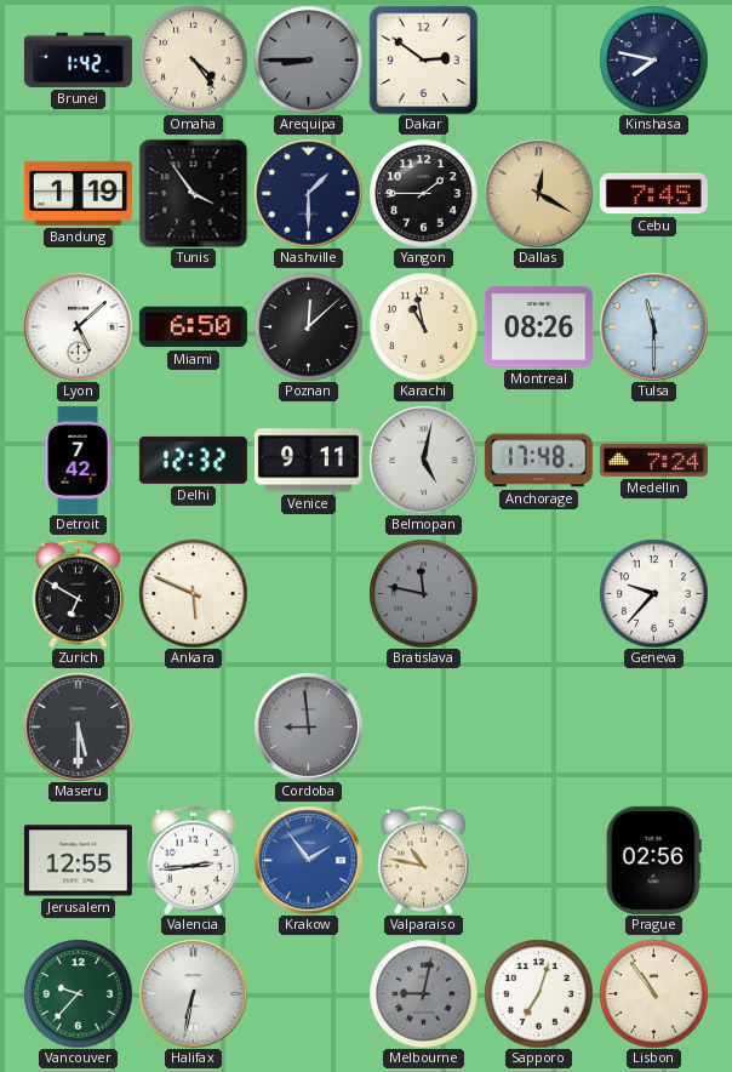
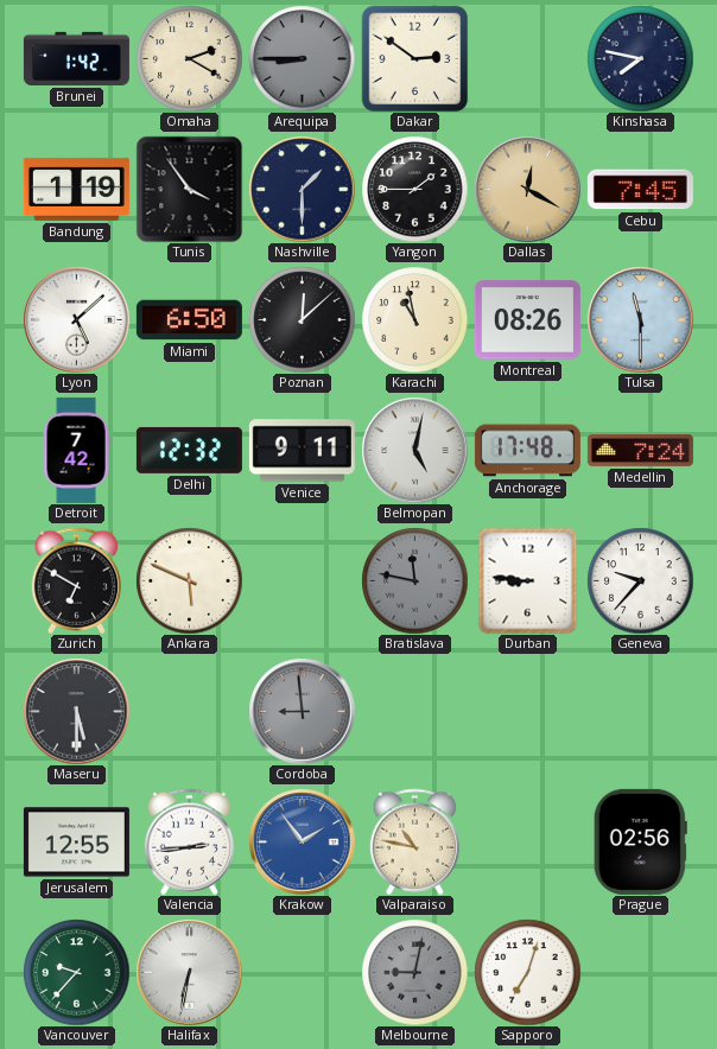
Omaha: 4:24 -> 2:20
Durban: none -> 8:46
Lisbon: 10:54 -> none
